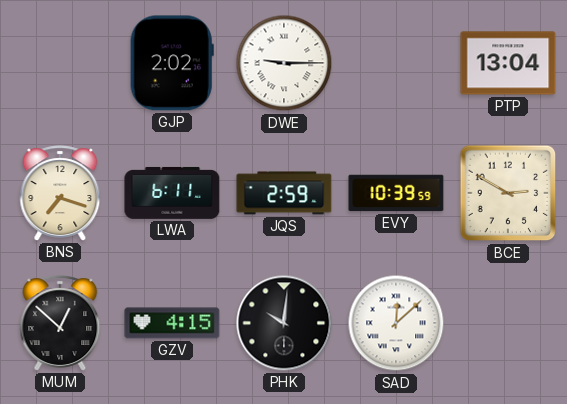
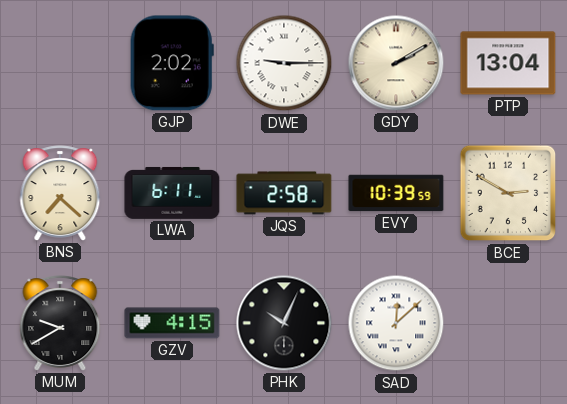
GDY: none -> 2:10
BNS: 7:18 -> 7:22
JQS: 2:59 -> 2:58
MUM: 12:52 -> 9:40
PHK: 10:01 -> 10:04
